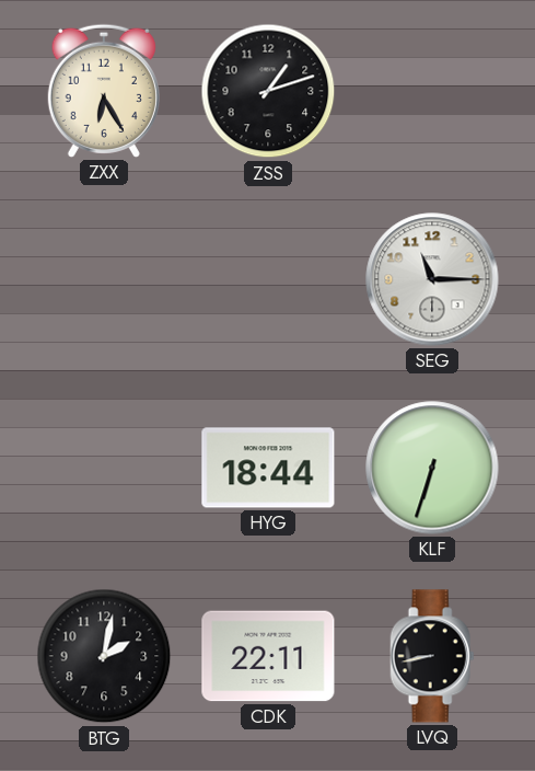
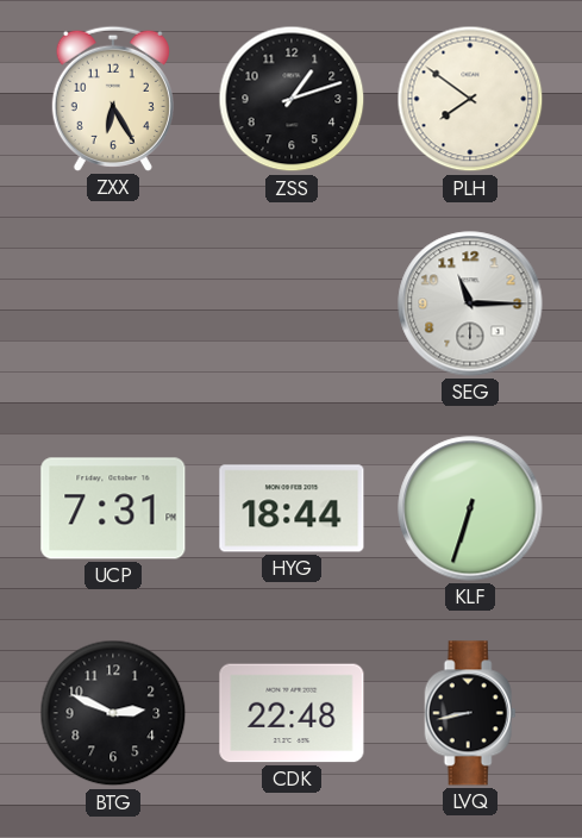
PLH: none -> 7:51
UCP: none -> 7:31
BTG: 2:02 -> 2:49
CDK: 22:11 -> 22:48
